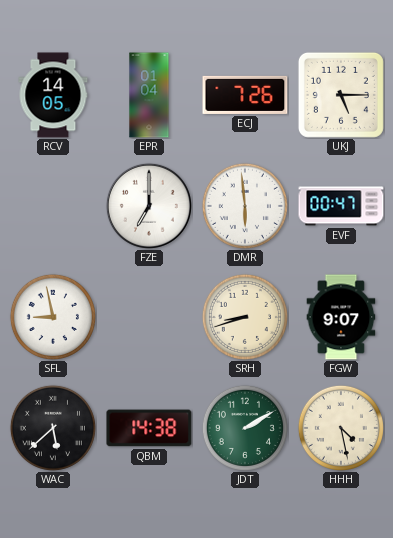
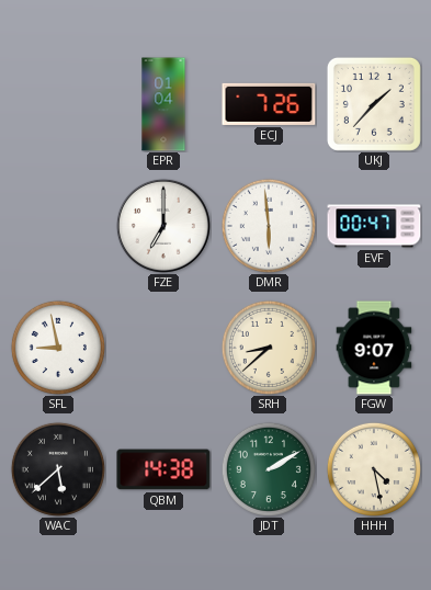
RCV: 14:05 -> none
UKJ: 5:15 -> 1:37
SRH: 8:42 -> 8:38
